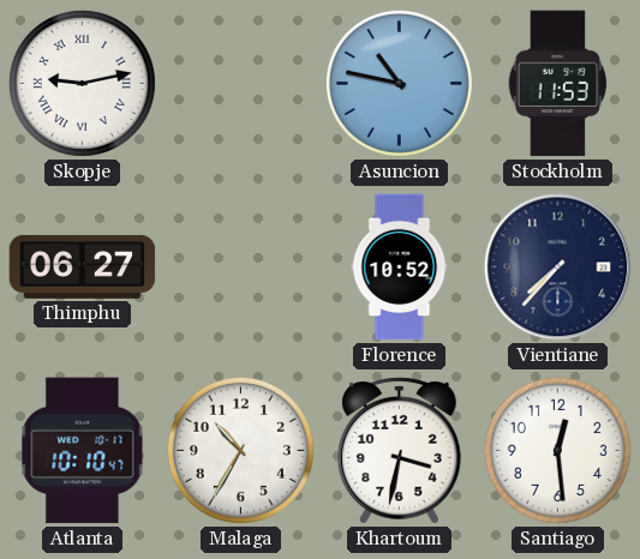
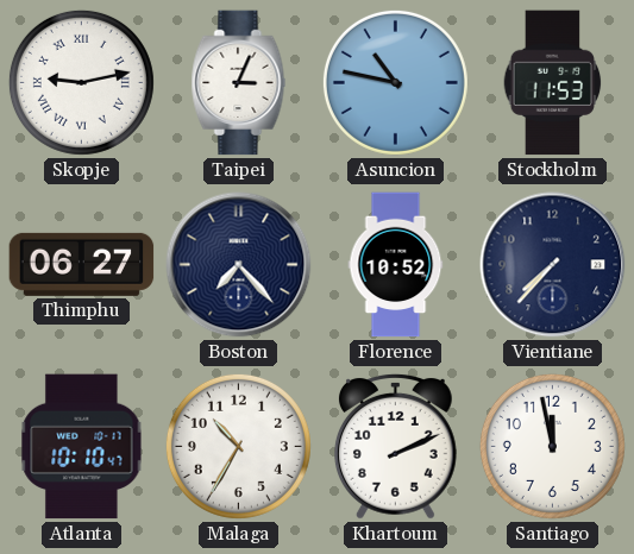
Taipei: none -> 3:04
Boston: none -> 7:23
Khartoum: 3:32 -> 2:11
Santiago: 12:29 -> 11:58
